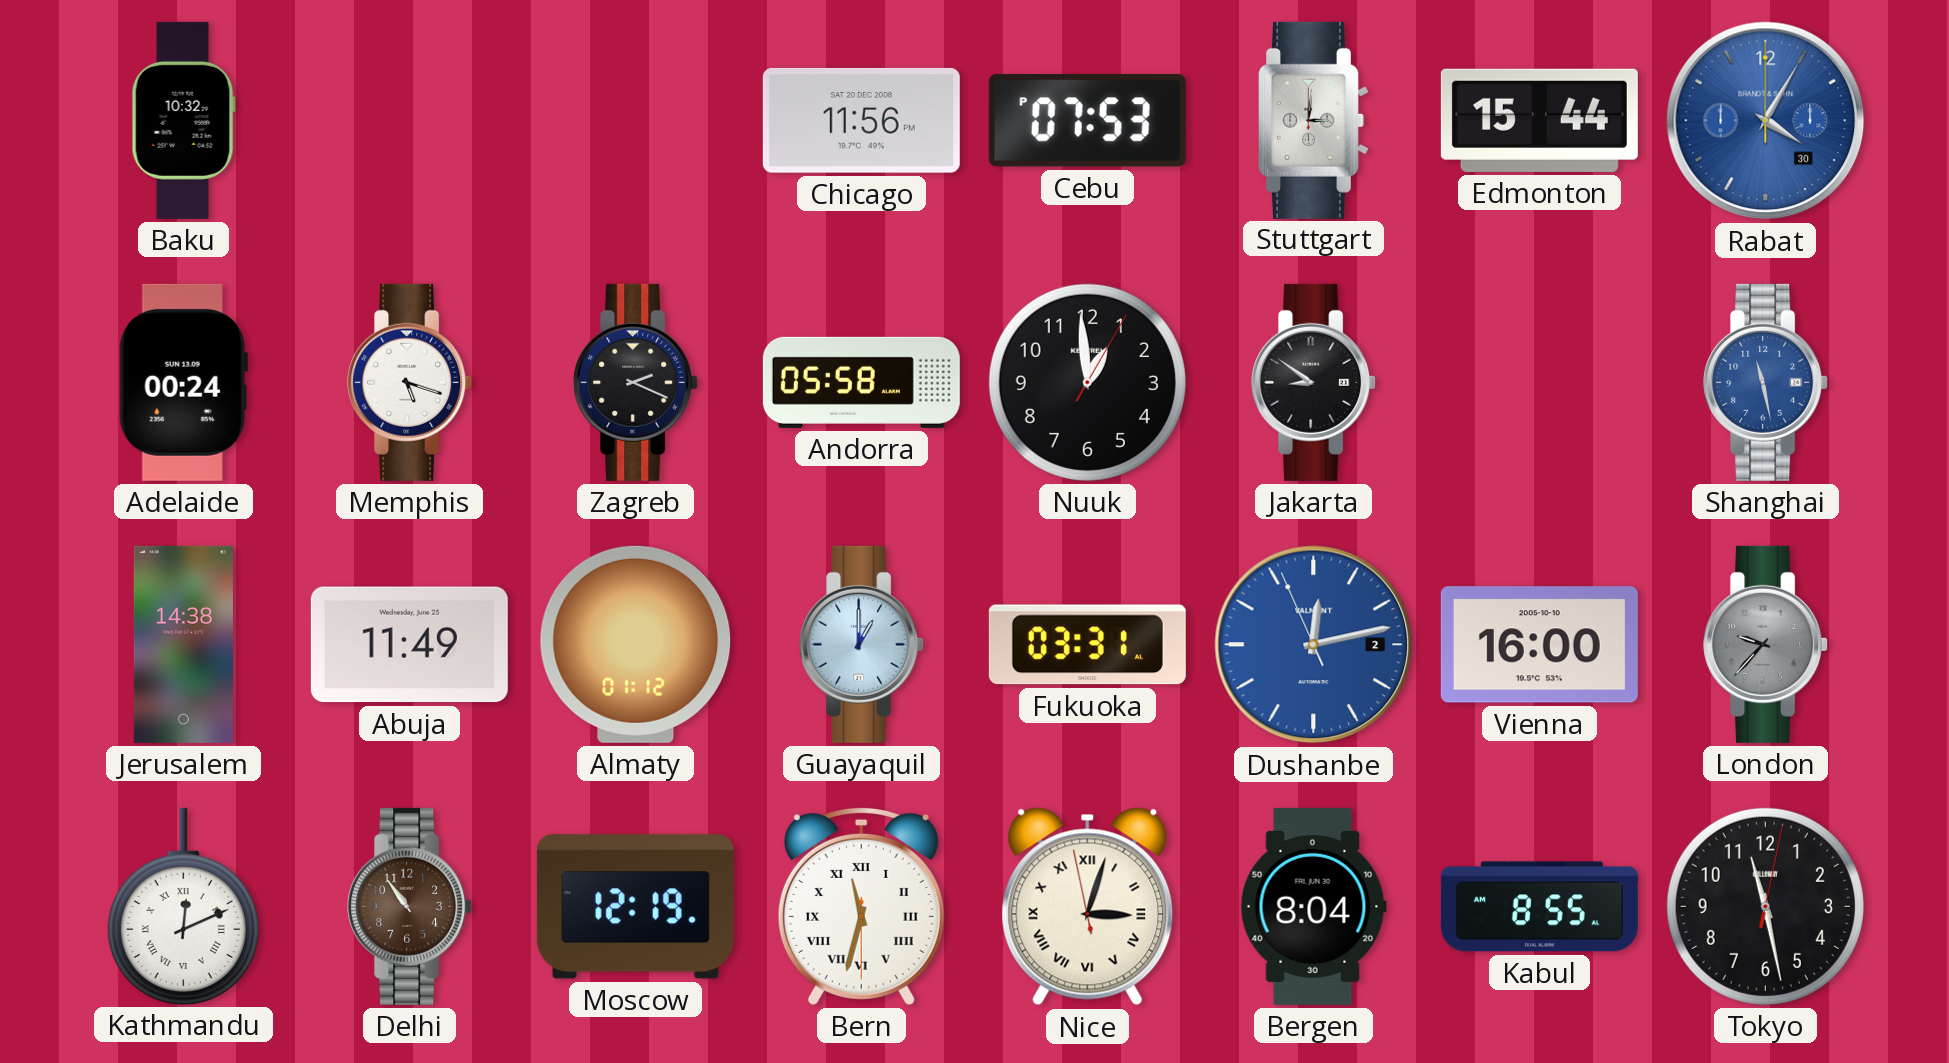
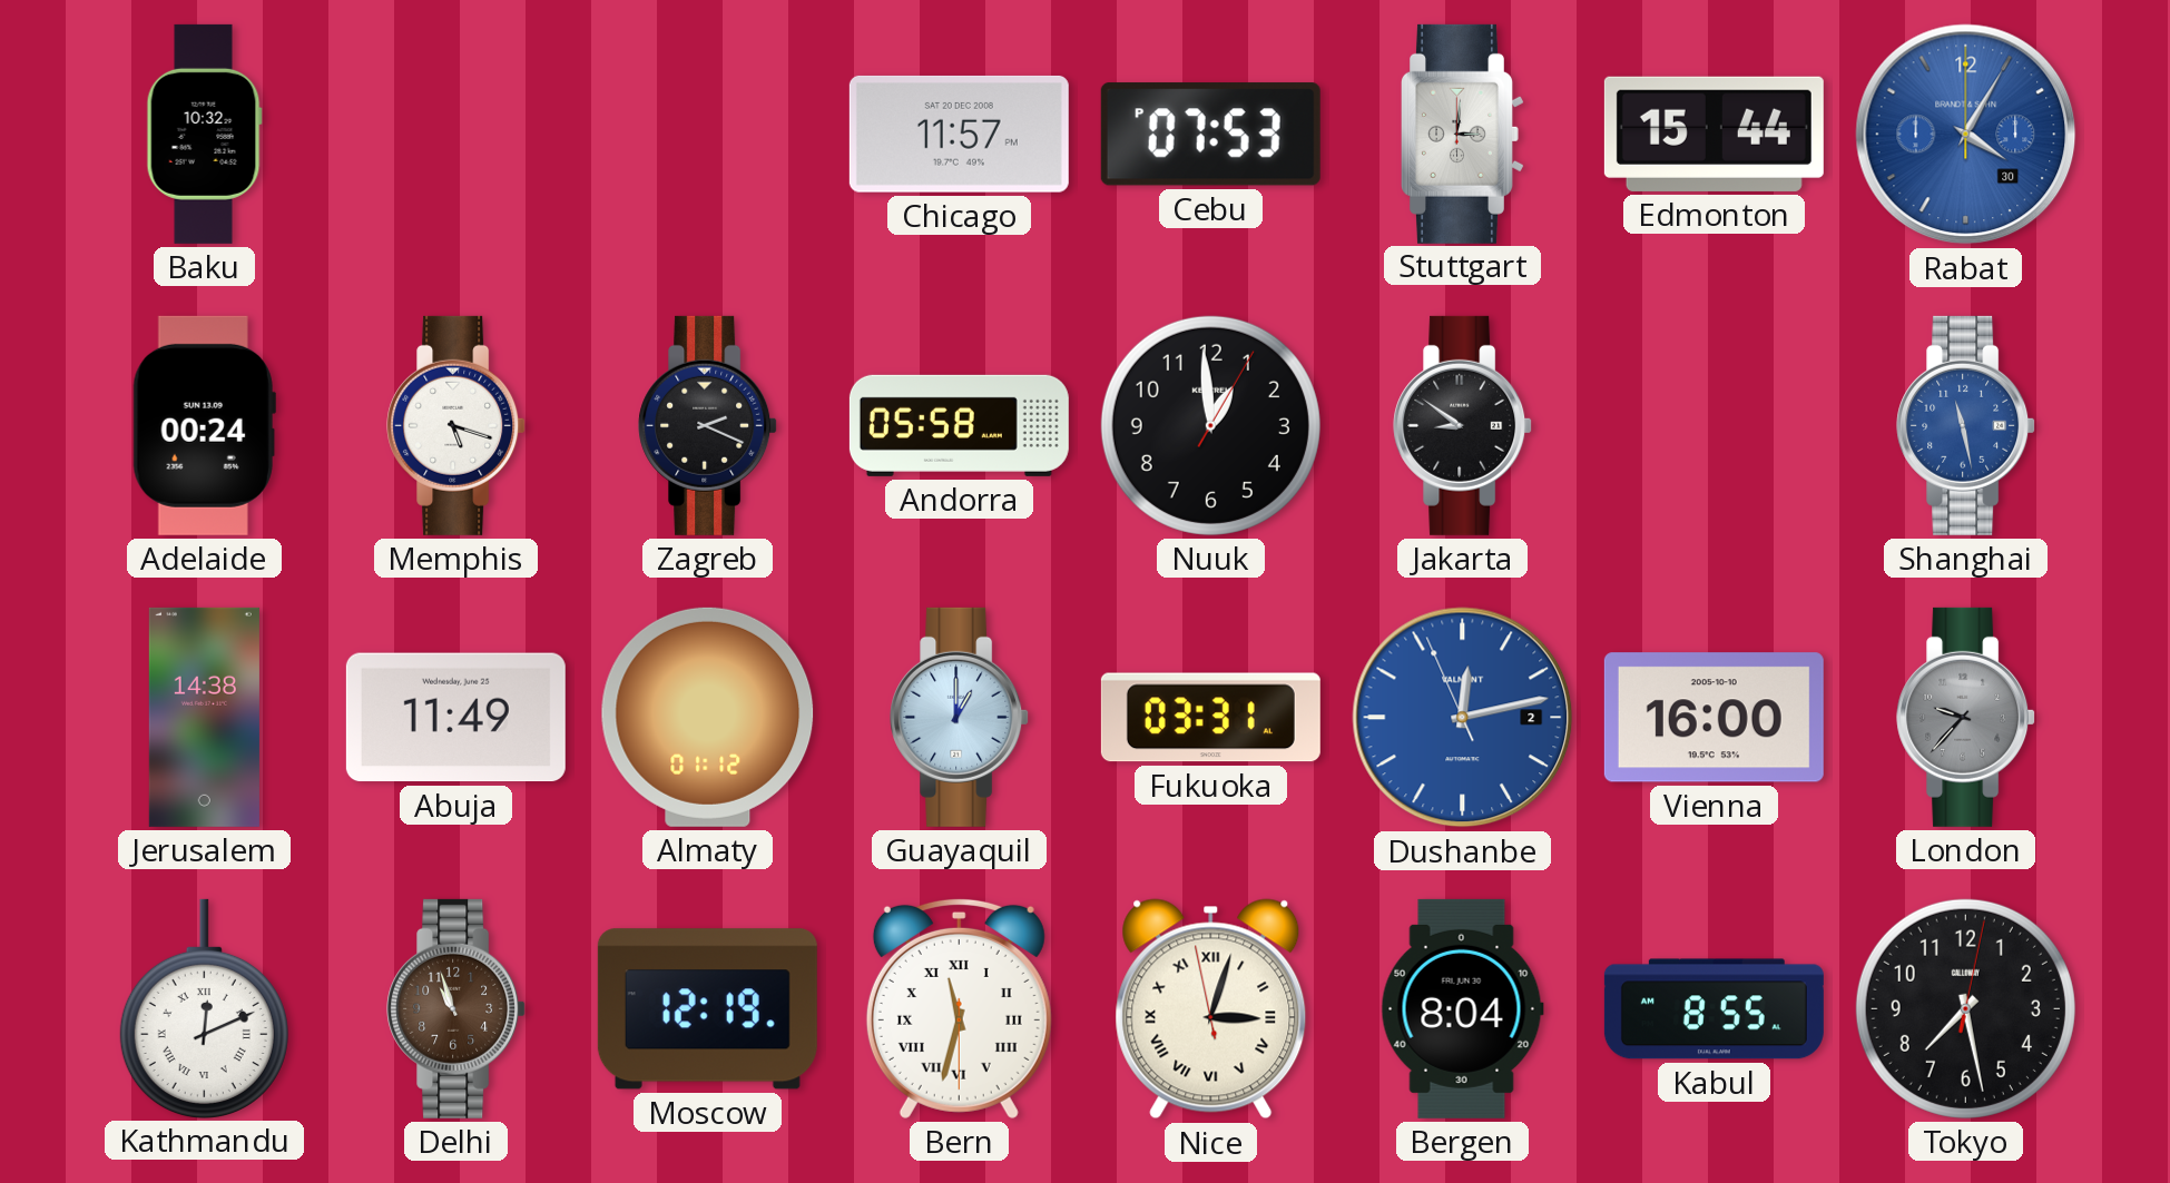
Chicago: 11:56 -> 11:57
Delhi: 10:54 -> 10:57
Tokyo: 11:28 -> 7:28
